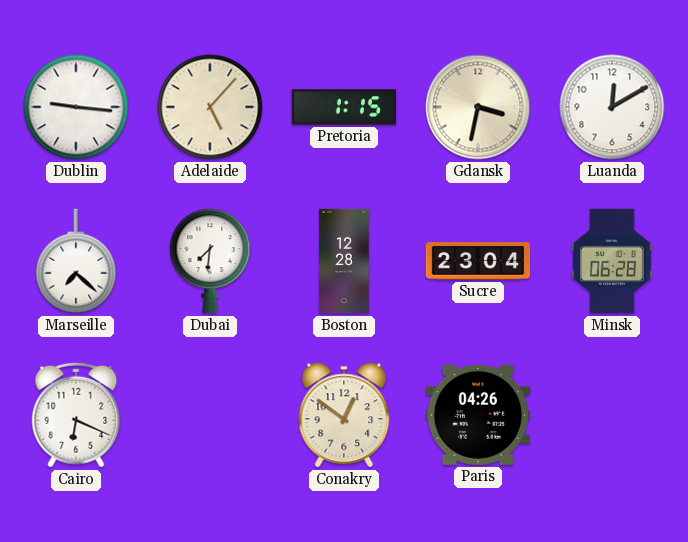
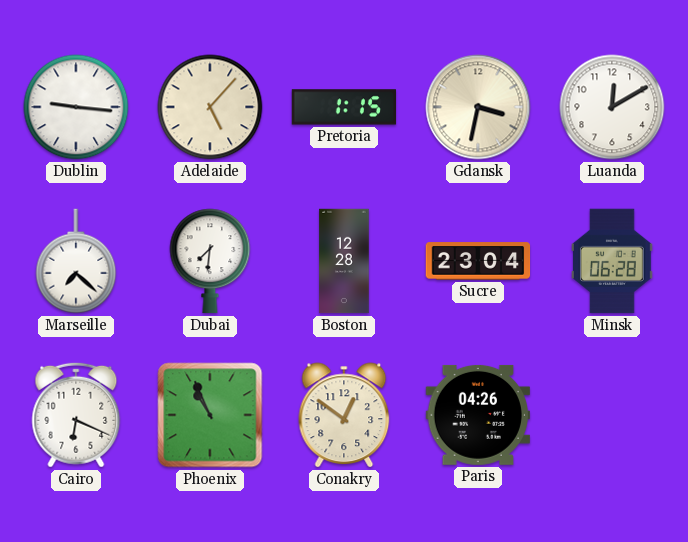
Phoenix: none -> 10:56
